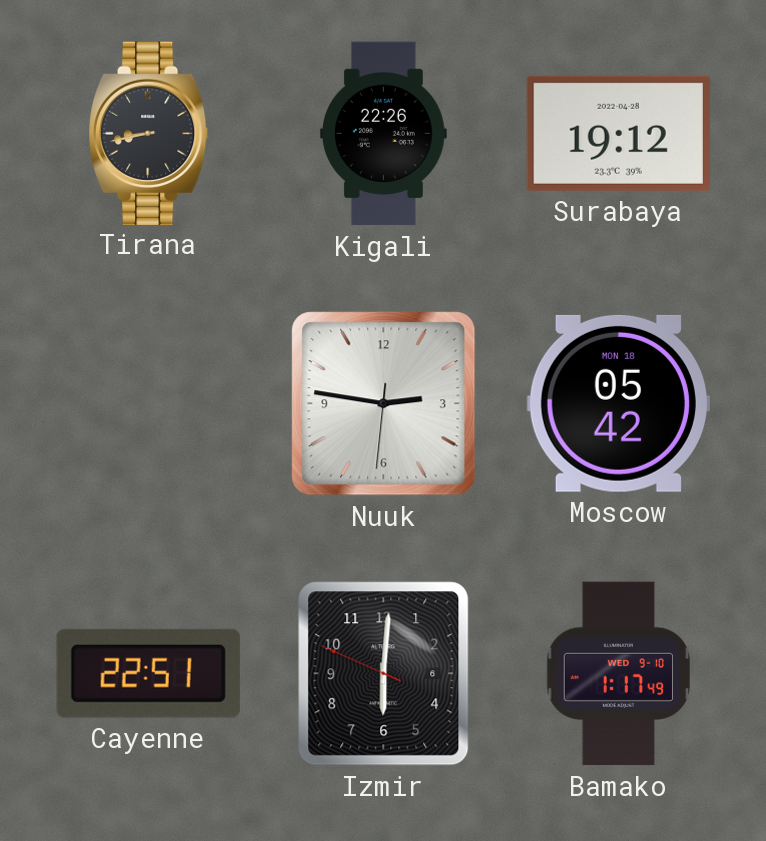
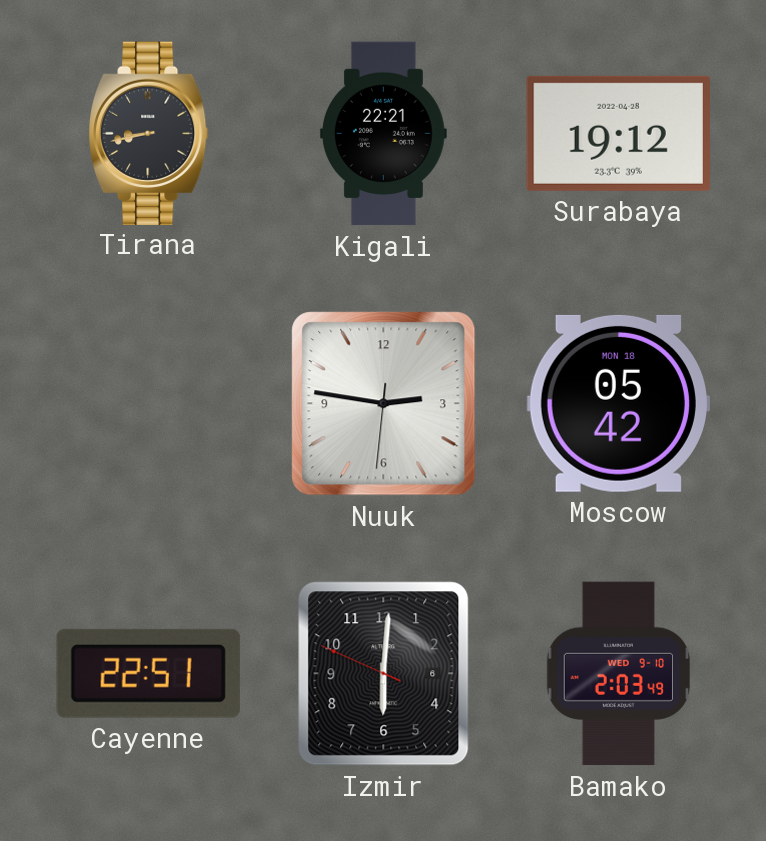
Kigali: 22:26 -> 22:21
Bamako: 1:17 -> 2:03
